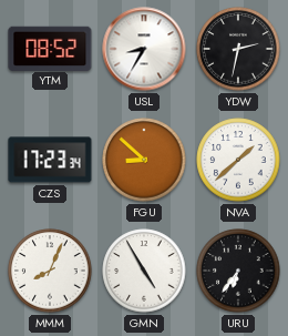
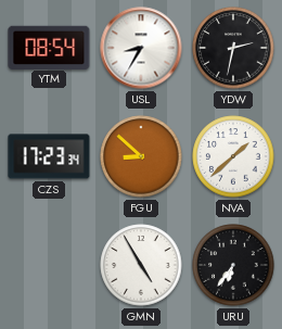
YTM: 08:52 -> 08:54
MMM: 8:04 -> none
